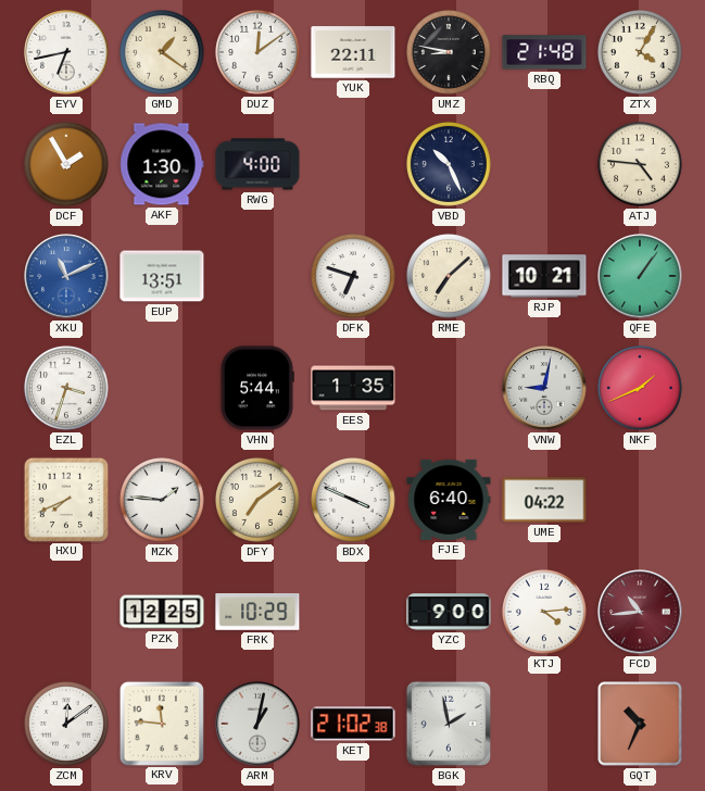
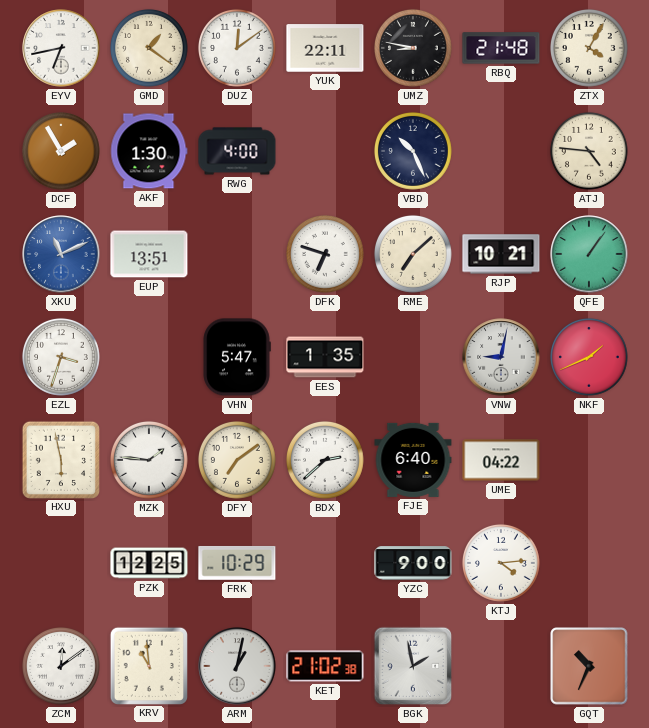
VHN: 5:44 -> 5:47
HXU: 7:41 -> 5:58
BDX: 3:49 -> 2:38
FCD: 10:44 -> none
KRV: 11:46 -> 10:59
